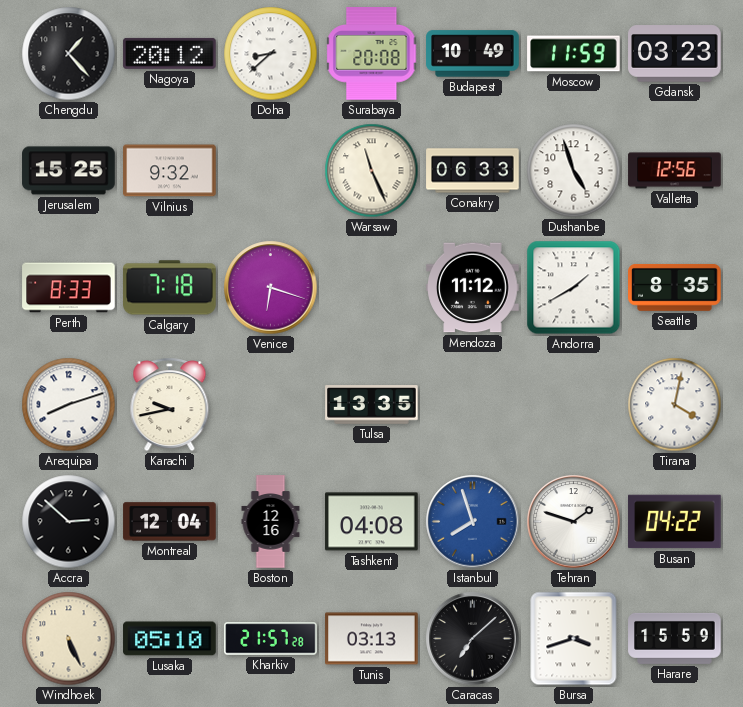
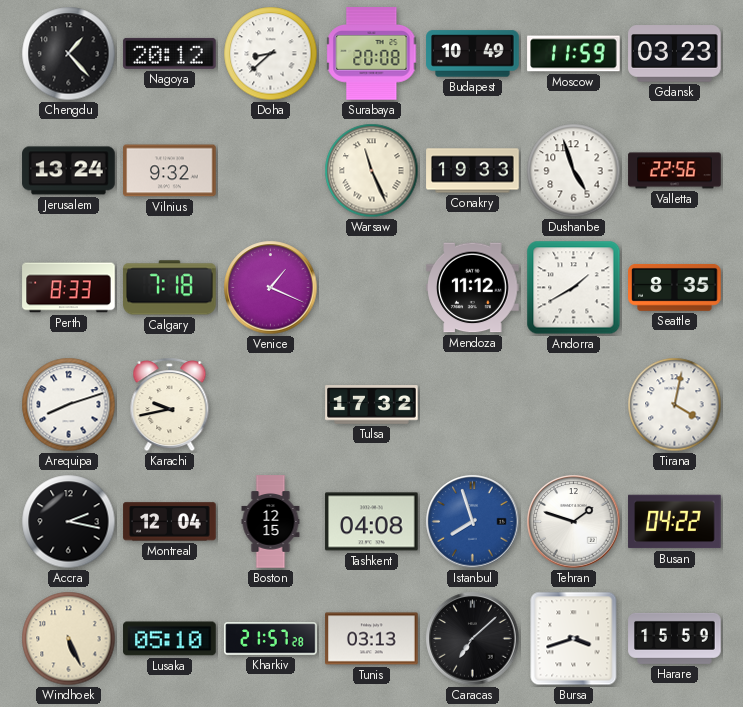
Jerusalem: 15:25 -> 13:24
Conakry: 06:33 -> 19:33
Valletta: 12:56 -> 22:56
Venice: 6:18 -> 1:19
Tulsa: 13:35 -> 17:32
Accra: 2:52 -> 2:17
Boston: 12:16 -> 12:15
